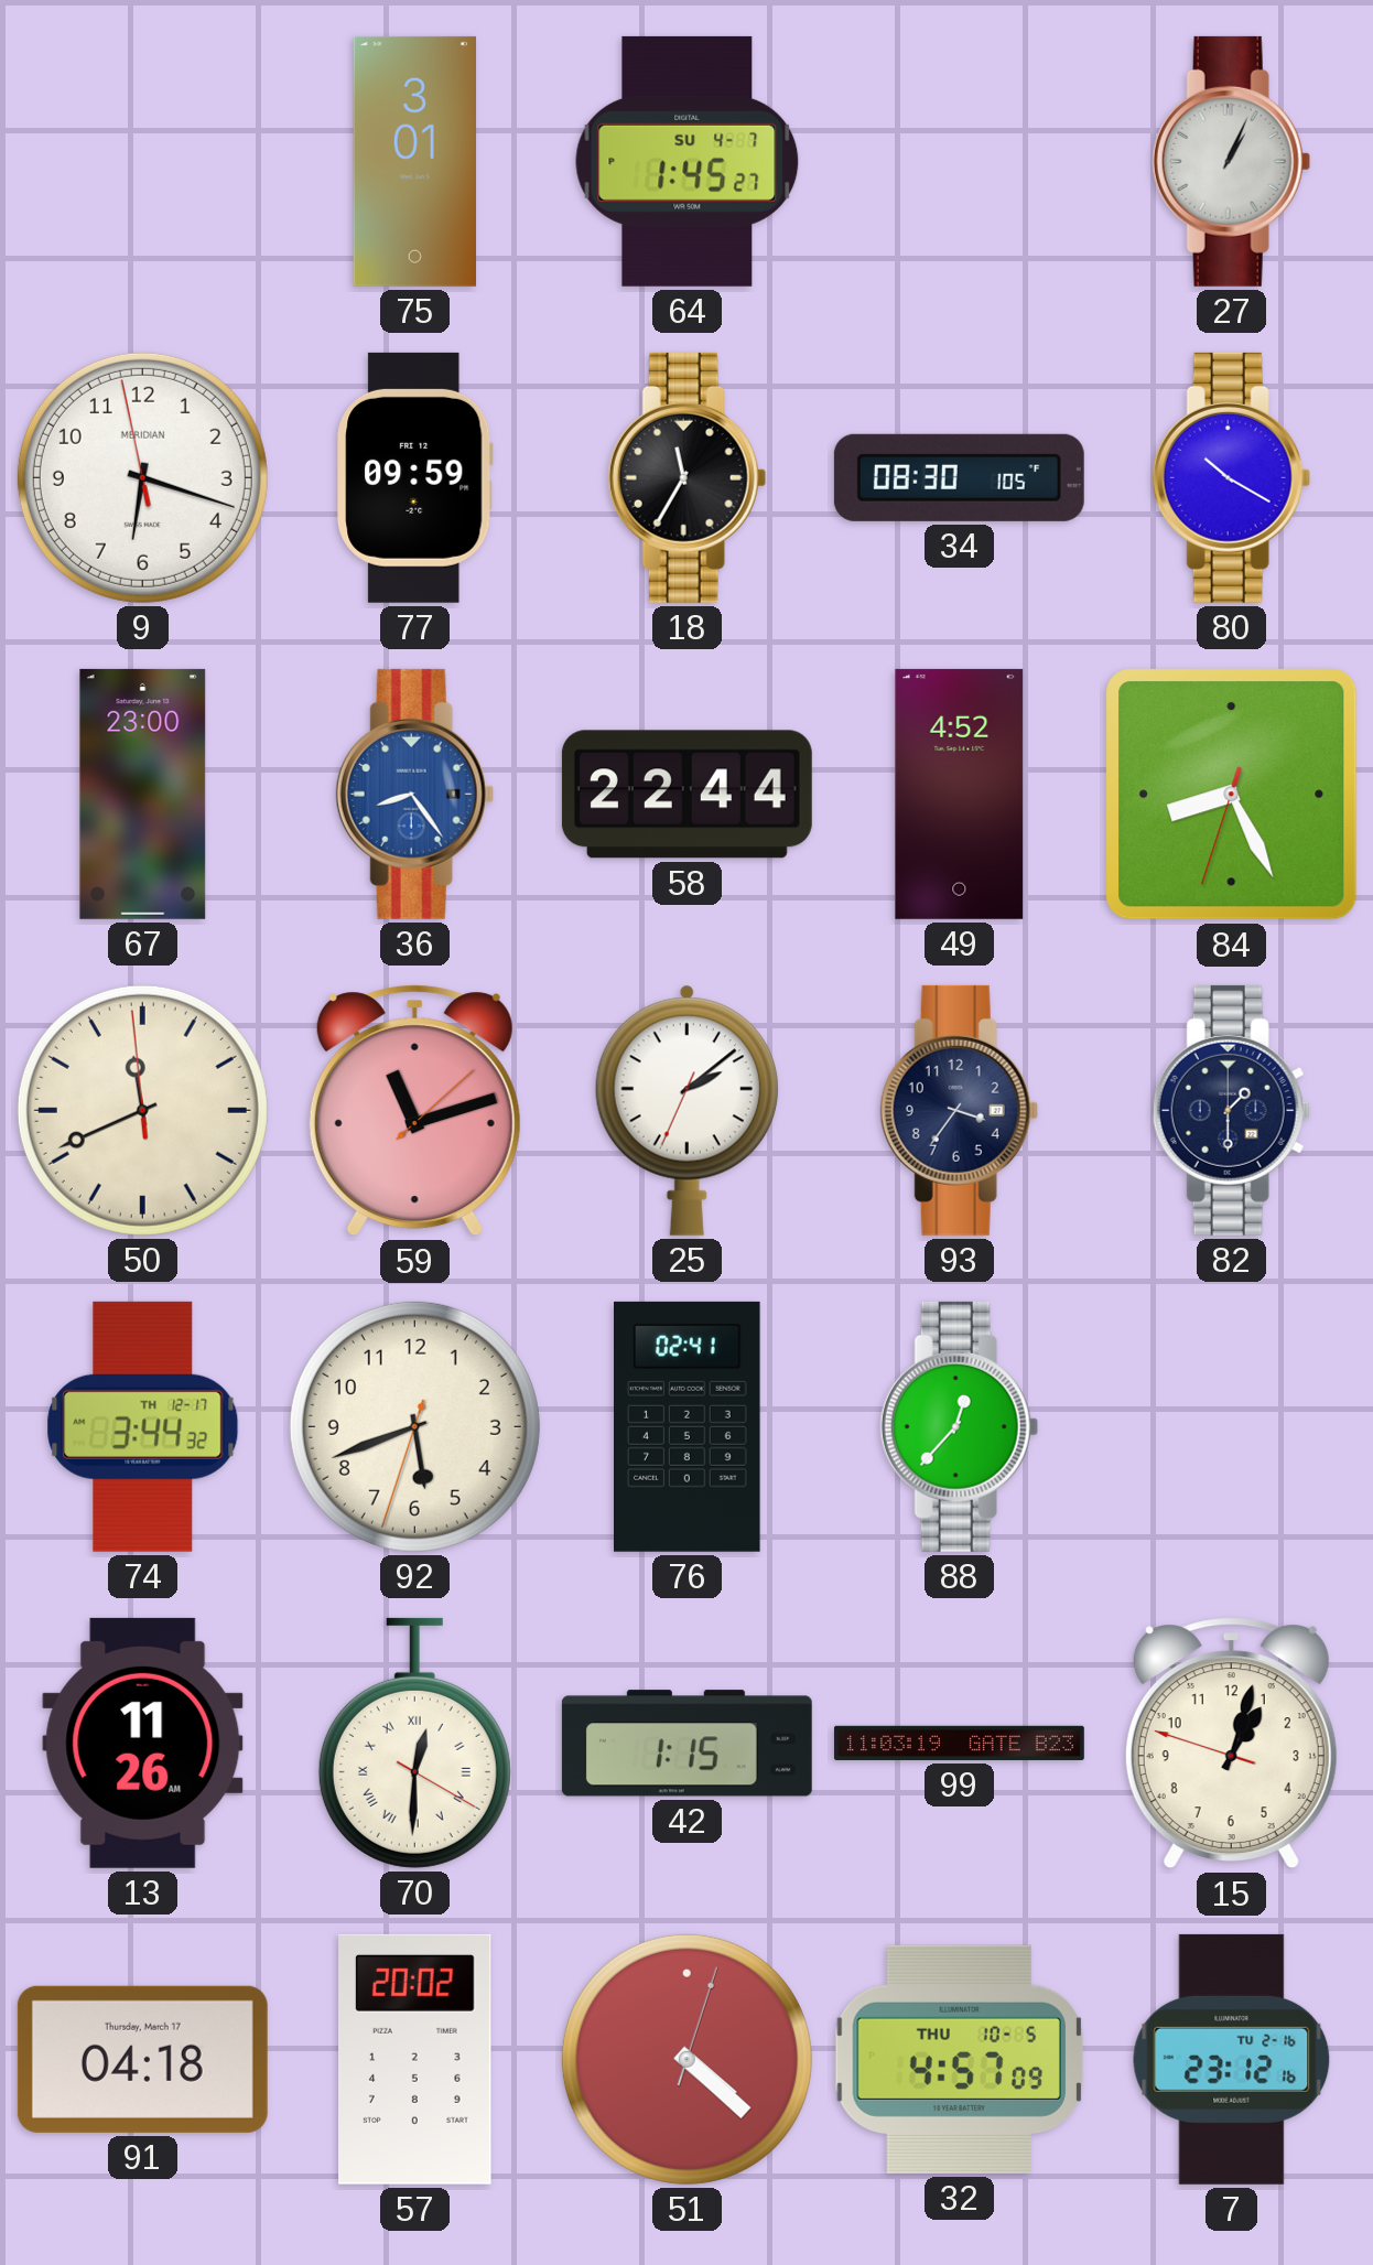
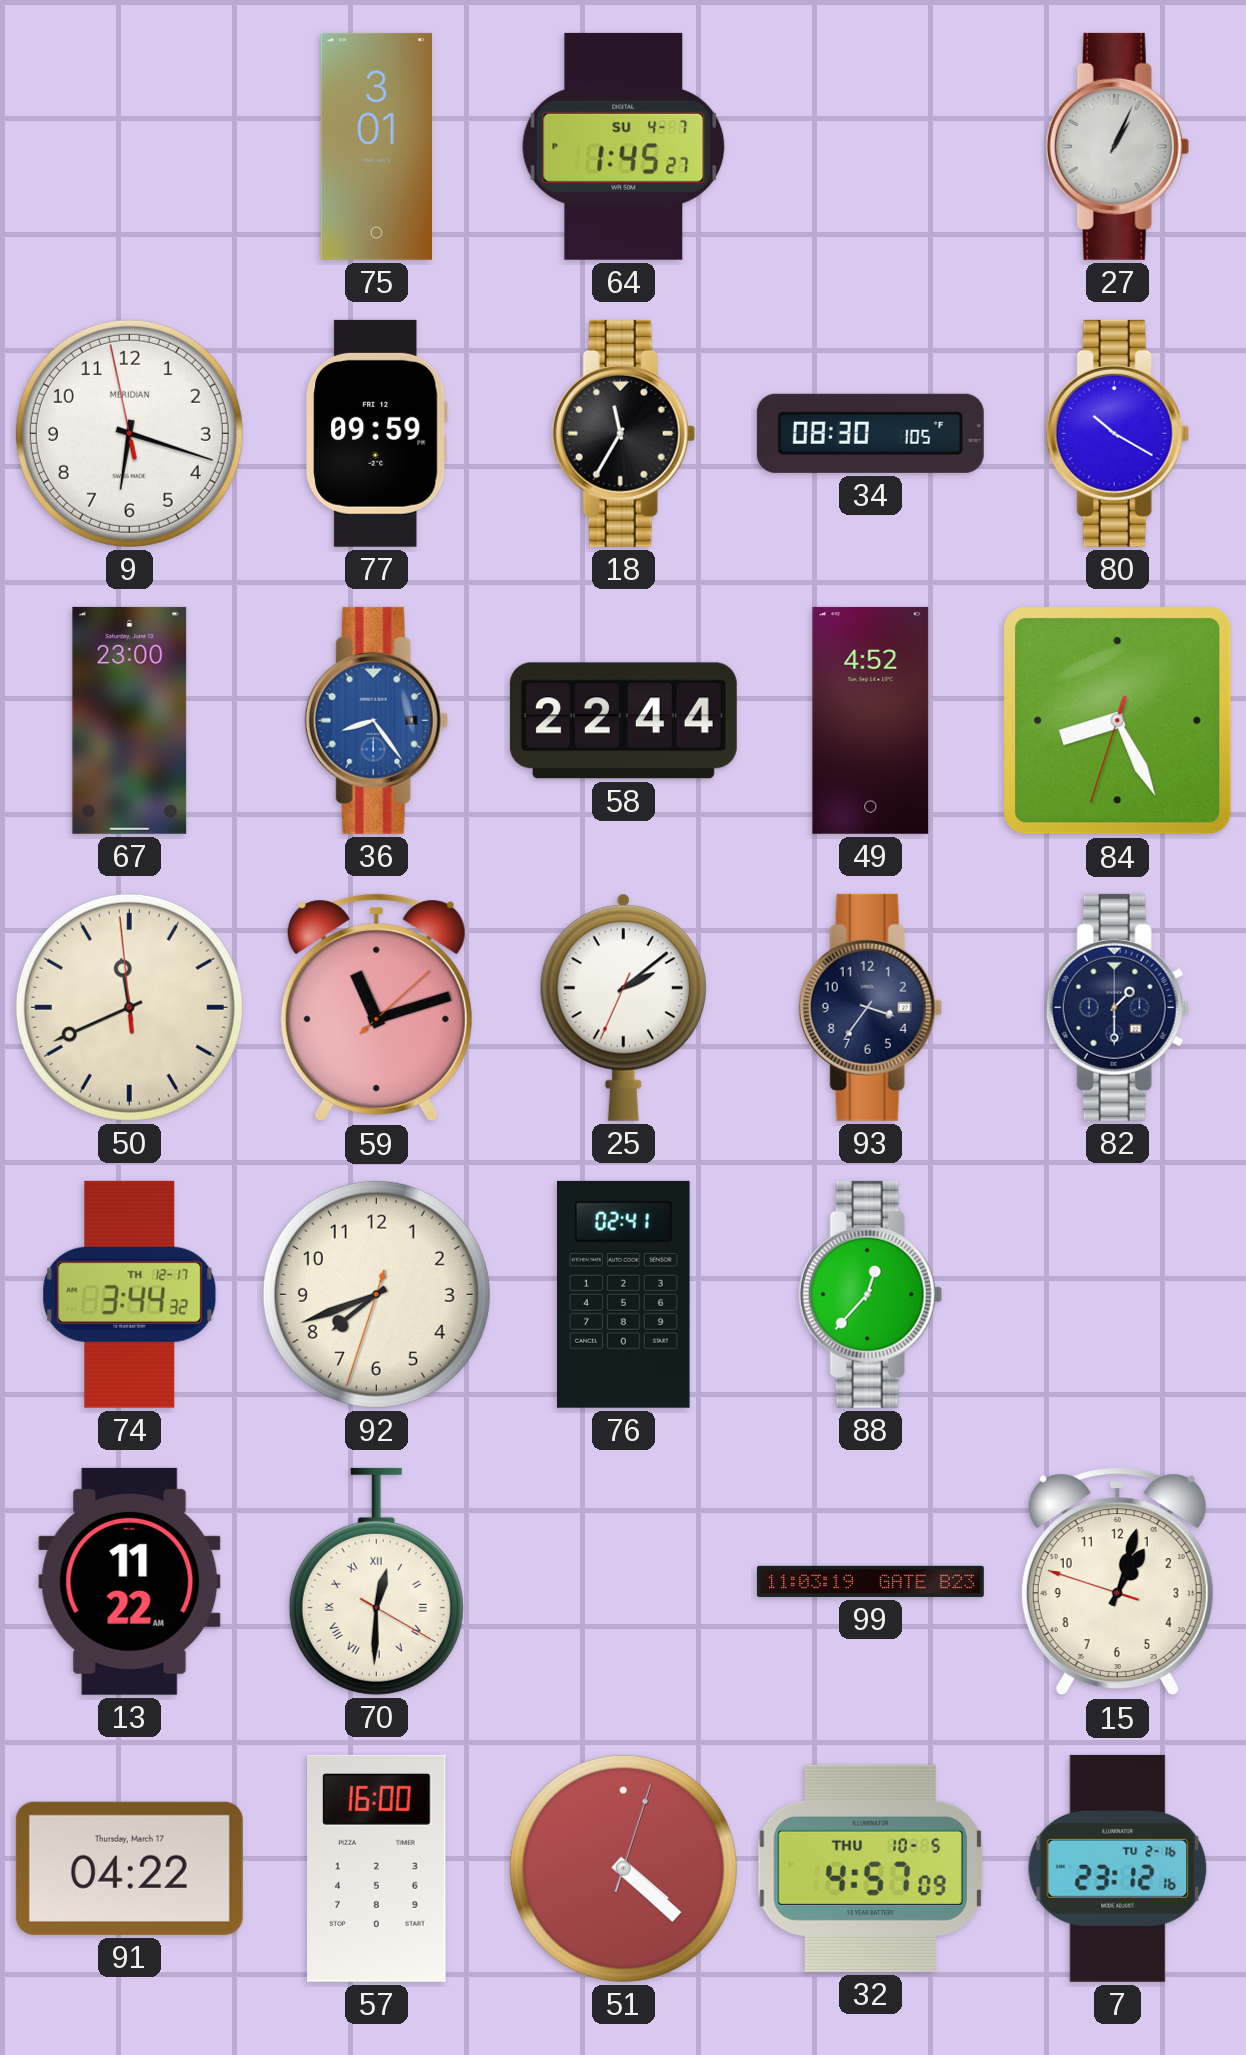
92: 5:41 -> 7:41
13: 11:26 -> 11:22
42: 1:15 -> none
91: 04:18 -> 04:22
57: 20:02 -> 16:00
